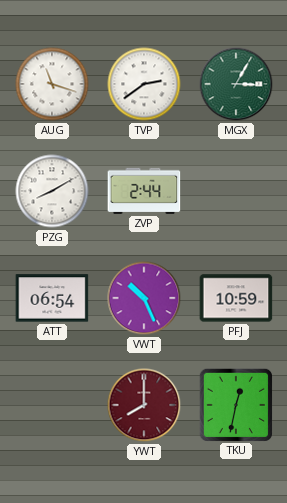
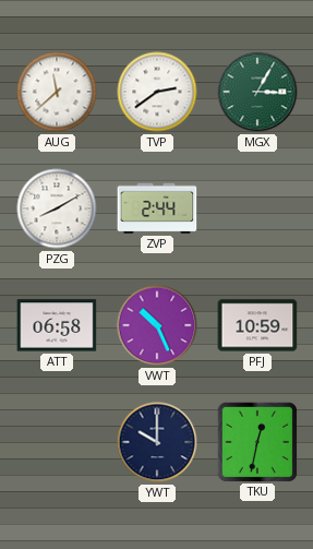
AUG: 11:18 -> 11:38
ATT: 06:54 -> 06:58
YWT: 8:00 -> 10:00
YWT dial: burgundy -> navy
